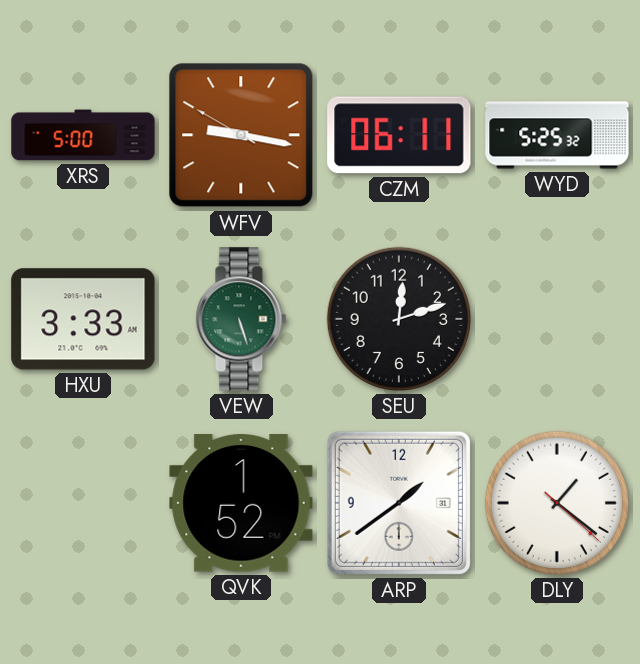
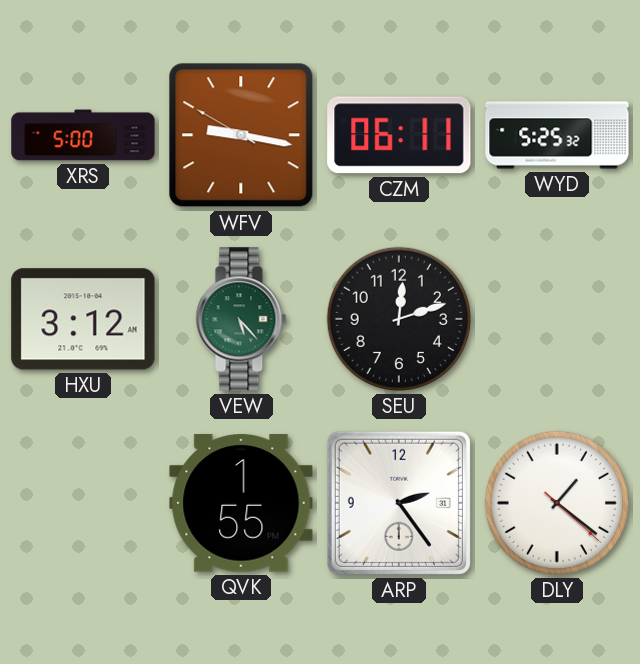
HXU: 3:33 -> 3:12
VEW: 5:27 -> 5:23
QVK: 1:52 -> 1:55
ARP: 1:39 -> 2:24
